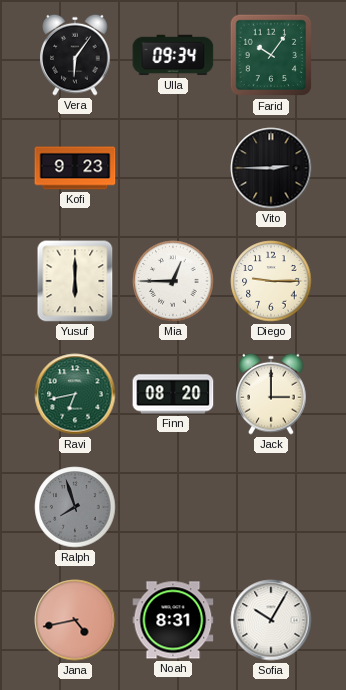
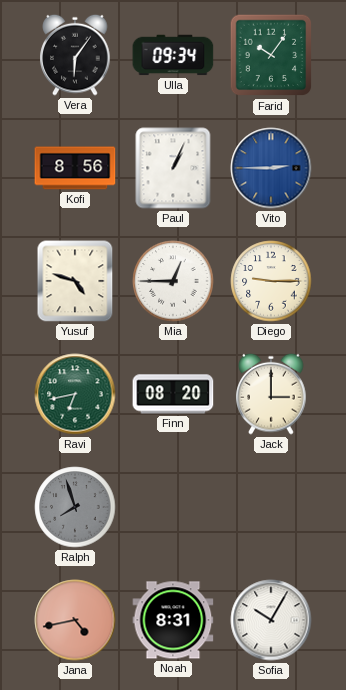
Kofi: 9:23 -> 8:56
Paul: none -> 1:04
Vito dial: black -> blue
Yusuf: 6:00 -> 4:48
